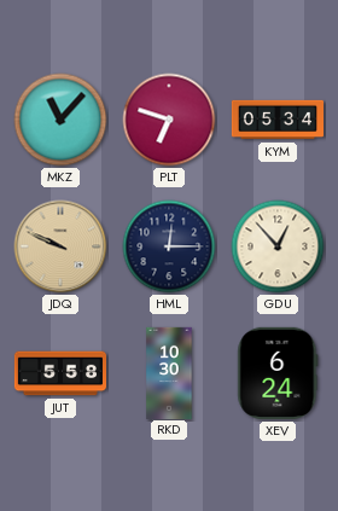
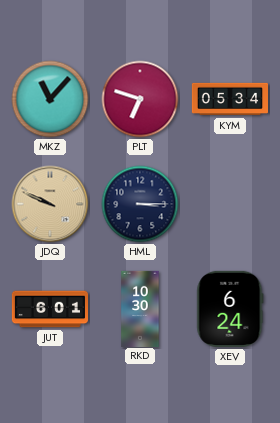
HML: 12:15 -> 3:15
GDU: 12:53 -> none
JUT: 5:58 -> 6:01
